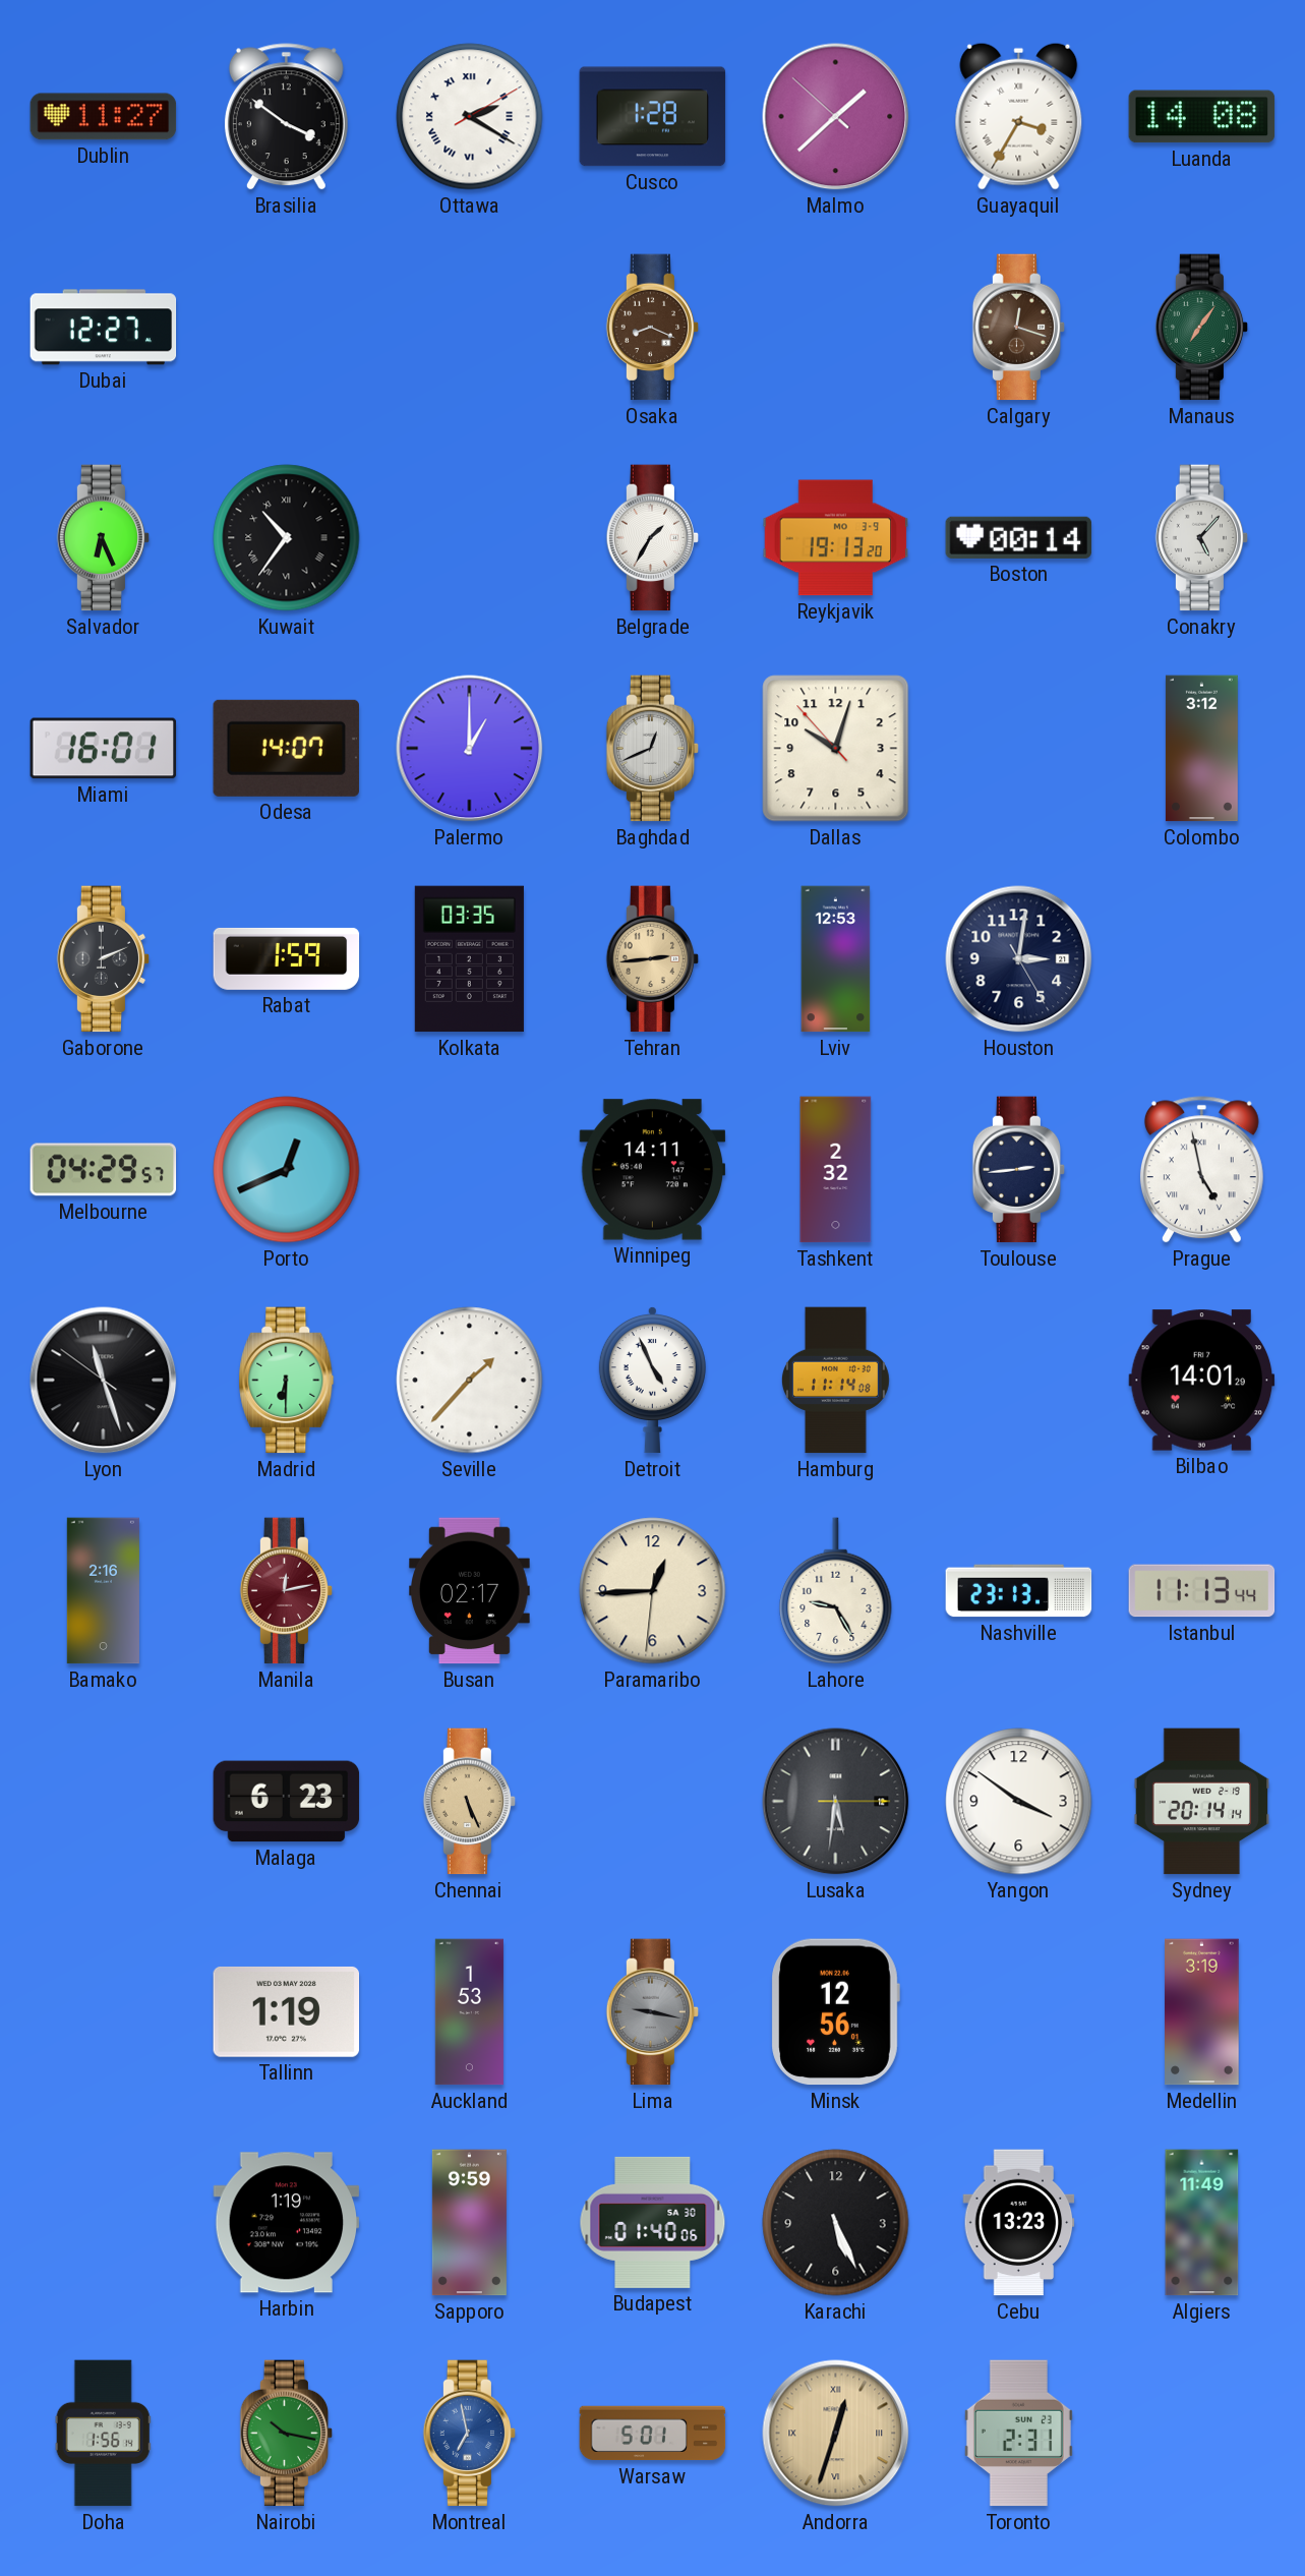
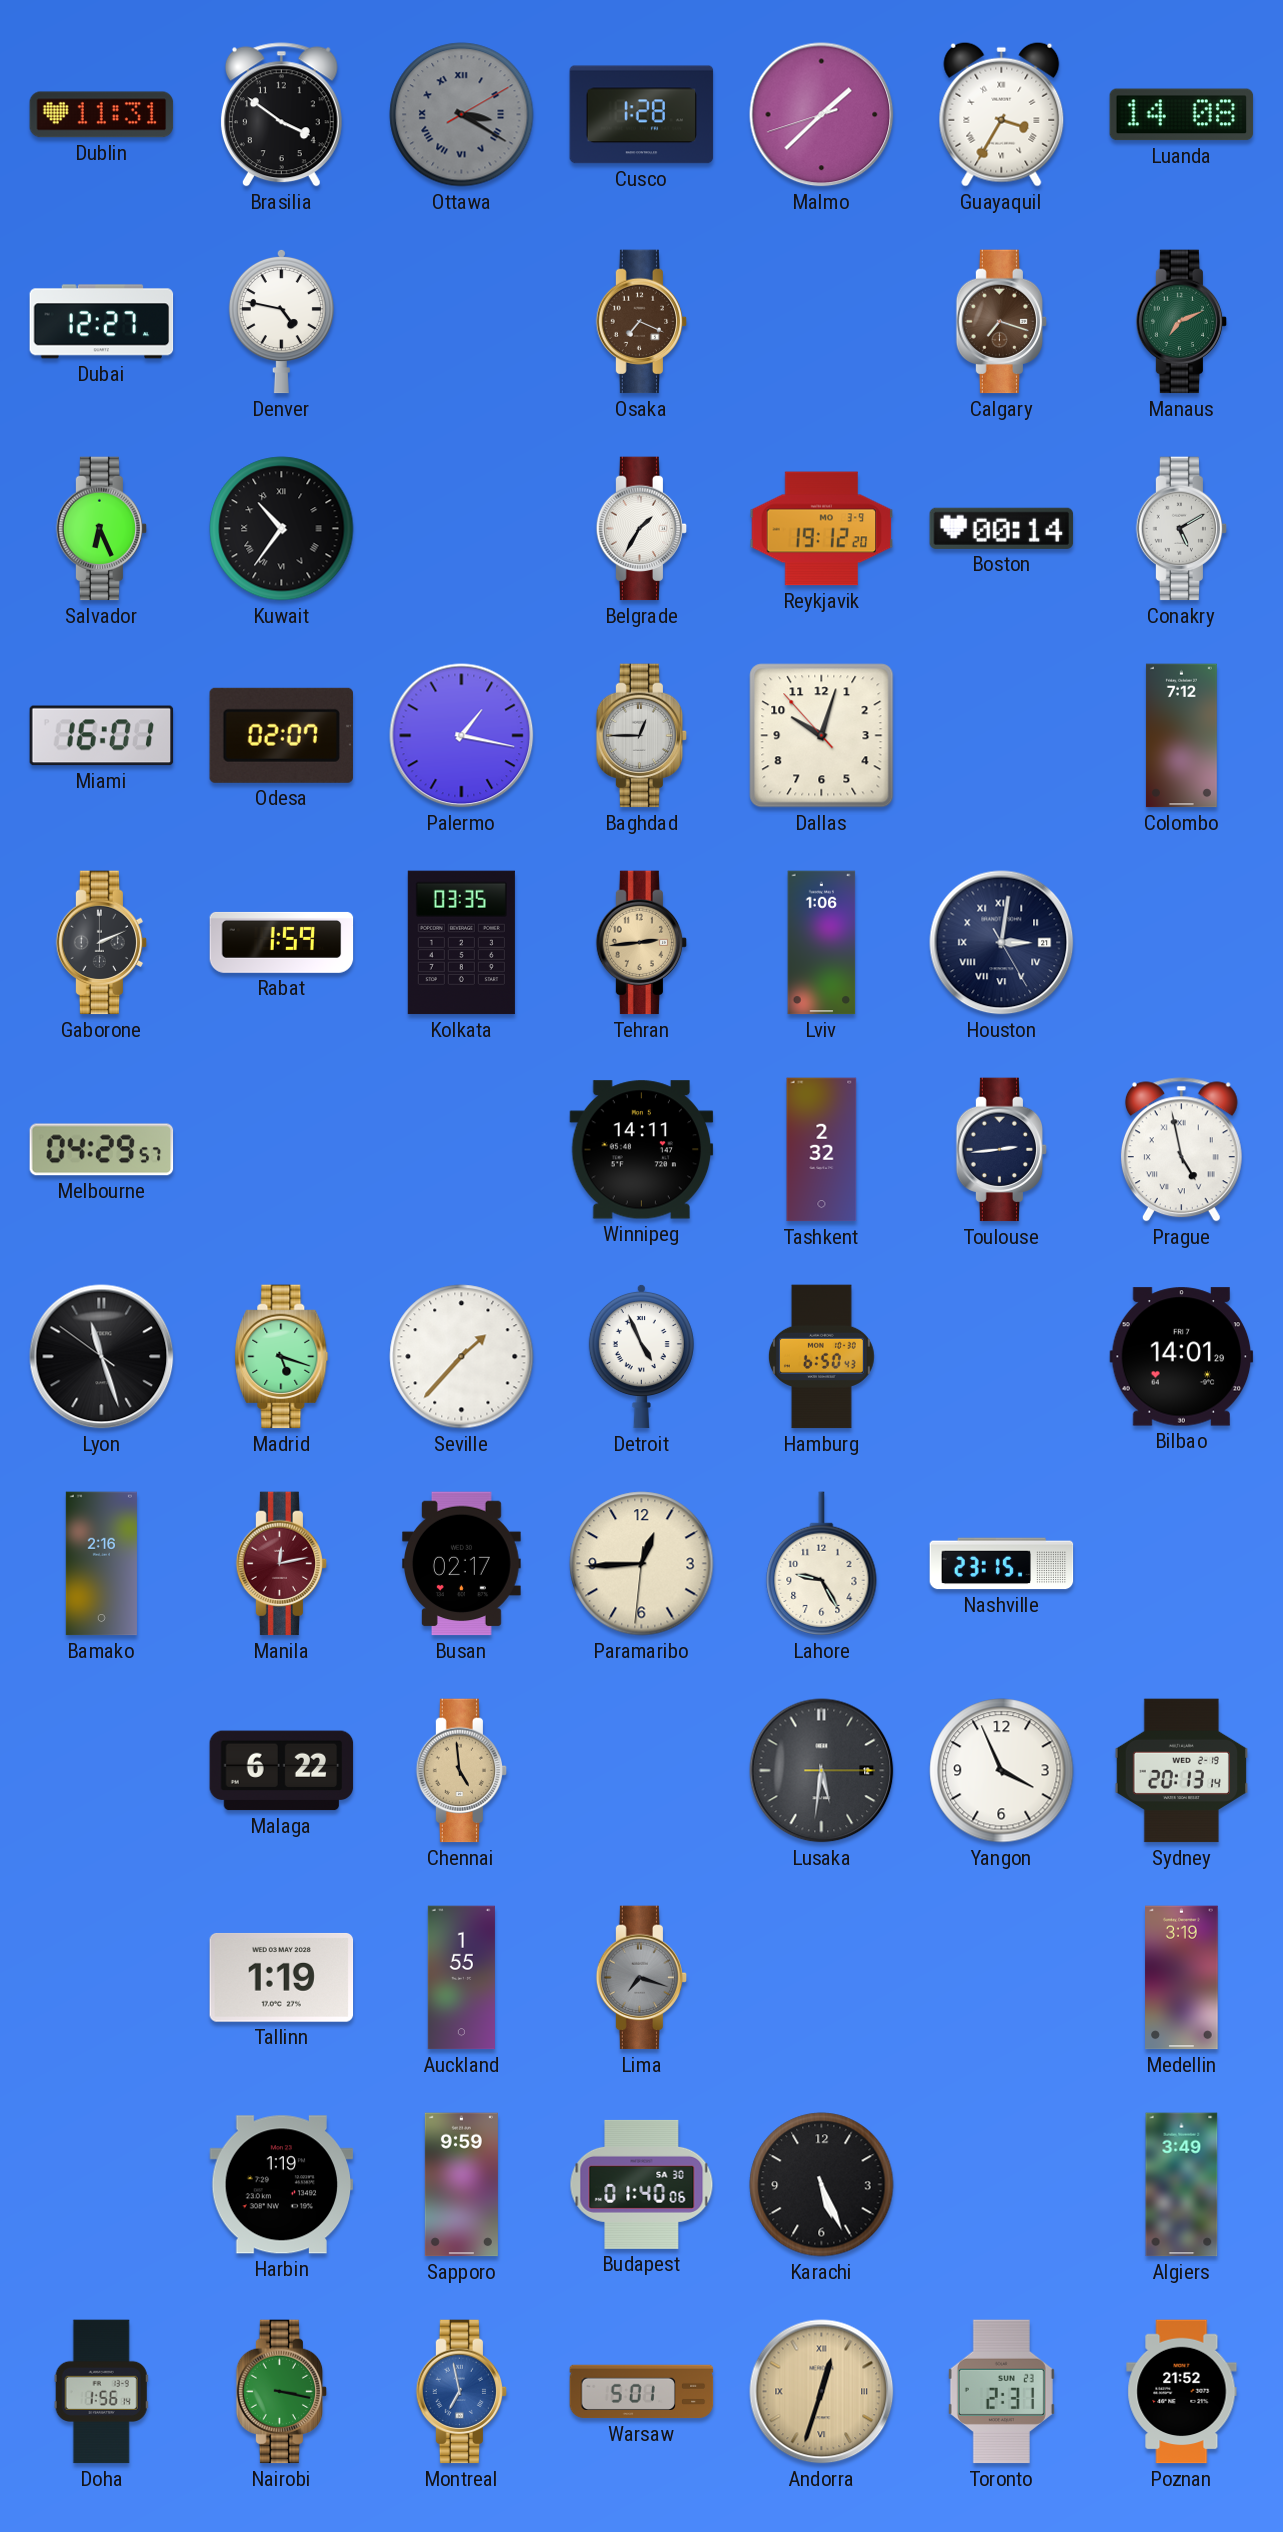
Dublin: 11:27 -> 11:31
Ottawa: 2:20 -> 3:20
Ottawa dial: white -> grey
Malmo: 1:37:52 -> 1:37:42
Denver: none -> 4:47
Osaka: 8:19 -> 7:19
Calgary: 12:18 -> 7:18
Manaus: 7:06 -> 7:11
Reykjavik: 19:13 -> 19:12
Conakry: 5:07 -> 5:10
Odesa: 14:07 -> 02:07
Palermo: 1:00 -> 1:17
Baghdad: 12:41 -> 12:45
Colombo: 3:12 -> 7:12
Lviv: 12:53 -> 1:06
Houston numerals: Arabic -> Roman
Porto: 12:41 -> none
Madrid: 6:30 -> 5:18
Hamburg: 11:14 -> 6:50
Nashville: 23:13 -> 23:15
Istanbul: 11:13 -> none
Malaga: 6:23 -> 6:22
Chennai: 5:26 -> 4:59
Yangon: 3:51 -> 3:56
Sydney: 20:14 -> 20:13
Auckland: 1:53 -> 1:55
Lima: 9:17 -> 7:18
Minsk: 12:56 -> none
Cebu: 13:23 -> none
Algiers: 11:49 -> 3:49
Nairobi: 10:17 -> 3:17
Poznan: none -> 21:52
